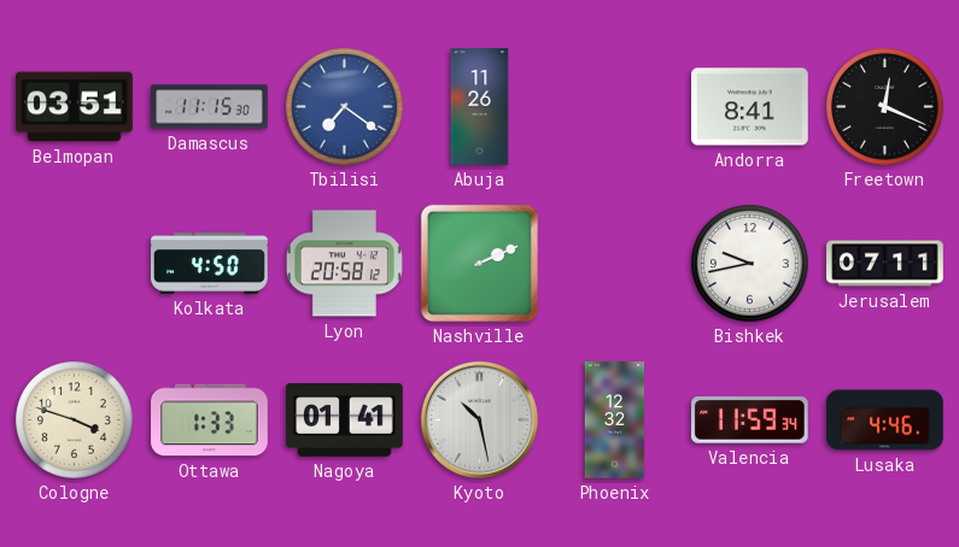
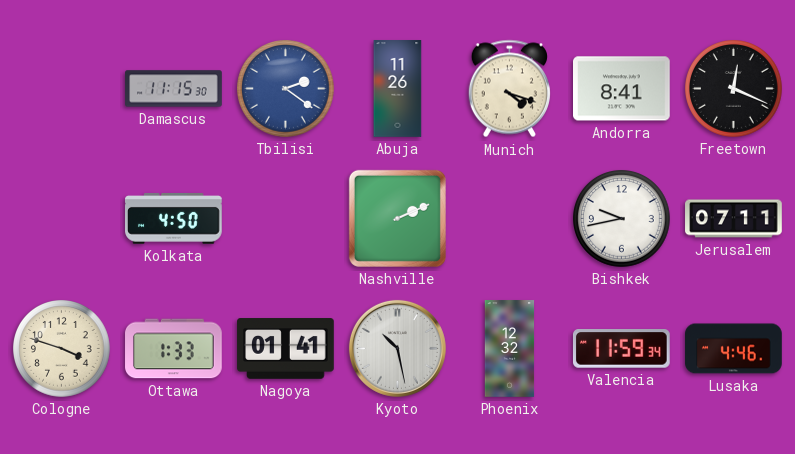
Belmopan: 03:51 -> none
Tbilisi: 7:21 -> 2:21
Munich: none -> 4:18
Lyon: 20:58 -> none
